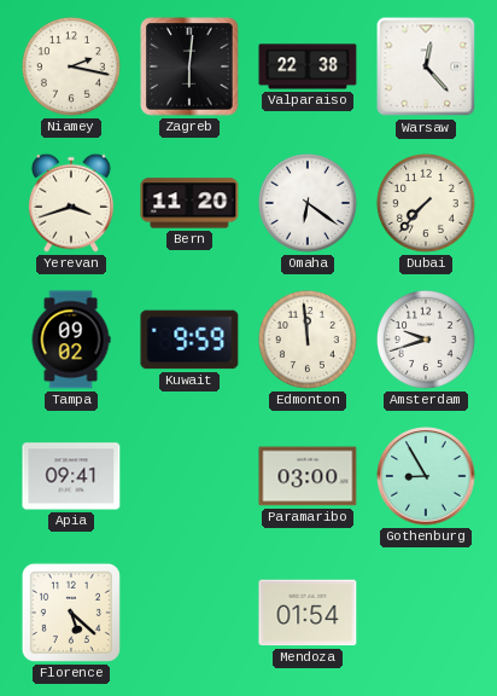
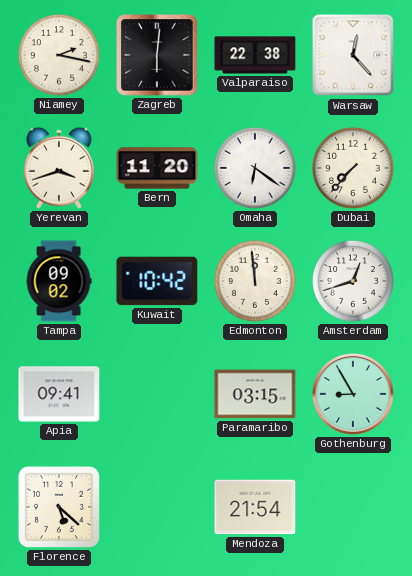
Kuwait: 9:59 -> 10:42
Amsterdam: 9:42 -> 12:42
Paramaribo: 03:00 -> 03:15
Mendoza: 01:54 -> 21:54
